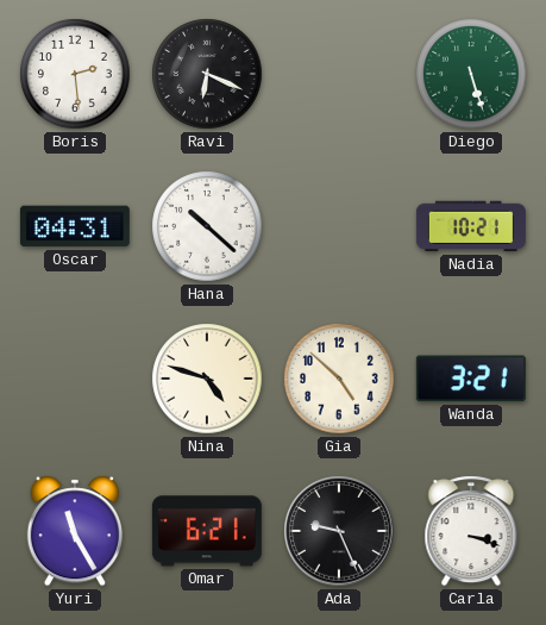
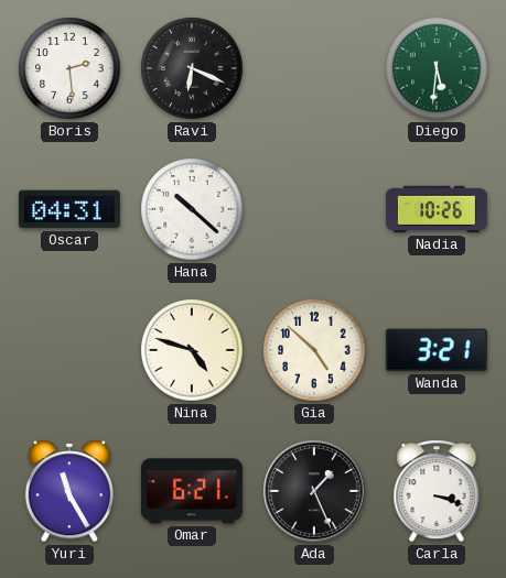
Diego: 5:27 -> 5:31
Nadia: 10:21 -> 10:26
Ada: 9:26 -> 1:26
